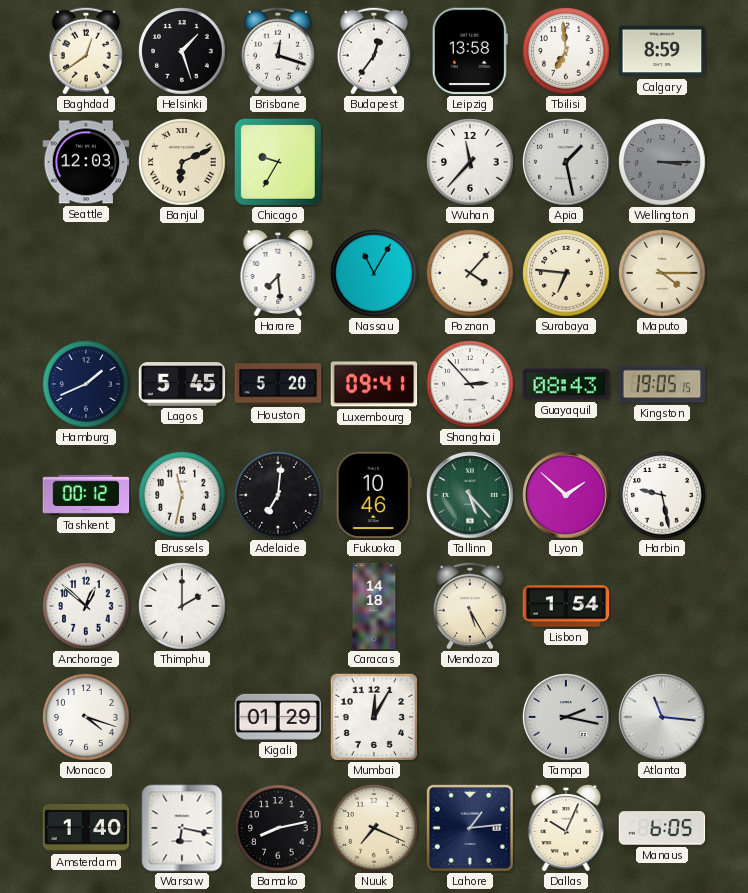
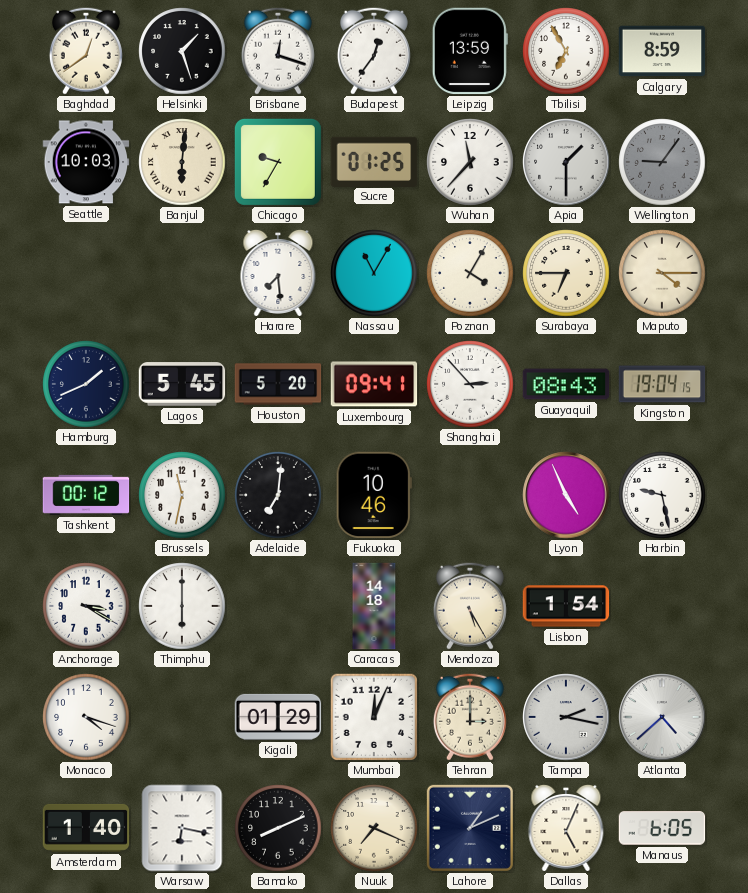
Leipzig: 13:58 -> 13:59
Tbilisi: 6:59 -> 6:55
Seattle: 12:03 -> 10:03
Banjul: 6:11 -> 6:01
Sucre: none -> 01:25
Apia: 1:28 -> 1:30
Wellington: 3:15 -> 9:06
Poznan: 4:07 -> 4:05
Surabaya: 6:46 -> 6:45
Kingston: 19:05 -> 19:04
Tallinn: 5:23 -> none
Lyon: 1:52 -> 4:56
Anchorage: 12:52 -> 3:20
Thimphu: 2:00 -> 6:00
Mumbai: 12:05 -> 12:04
Tehran: none -> 3:00
Atlanta: 11:16 -> 4:38
Bamako: 8:13 -> 8:11
Lahore: 1:14 -> 1:11
Dallas: 10:04 -> 5:04
